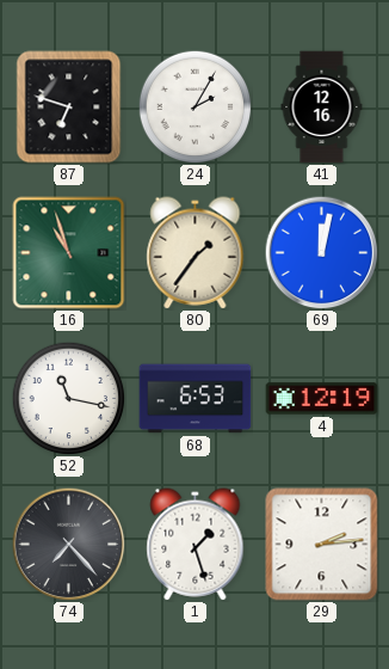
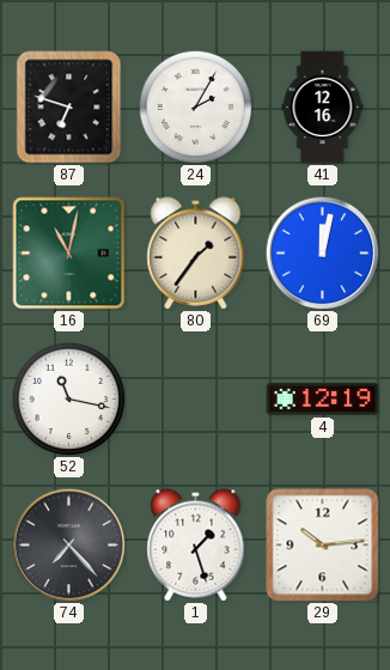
16: 10:57 -> 11:02
68: 6:53 -> none
29: 2:14 -> 10:14
